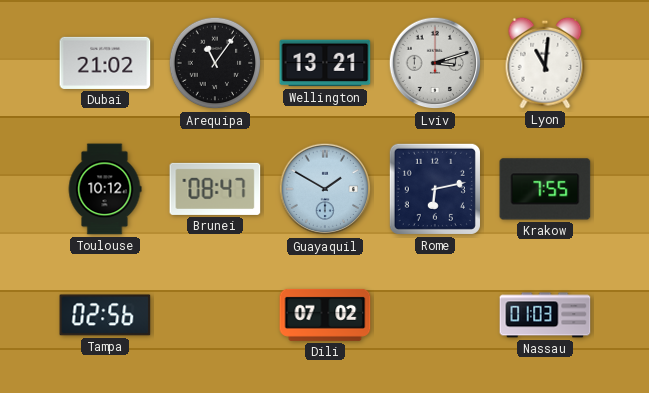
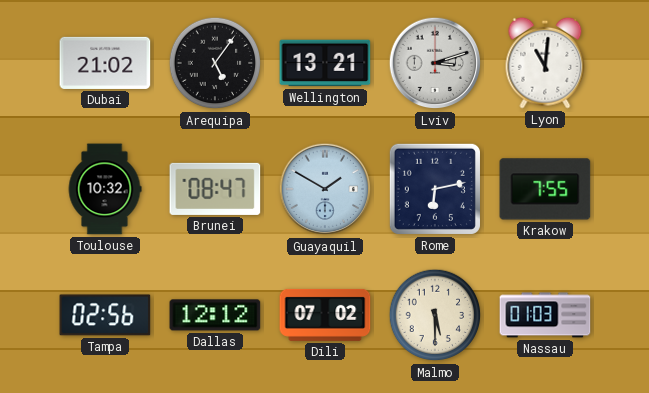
Arequipa: 11:06 -> 5:06
Toulouse: 10:12 -> 10:32
Dallas: none -> 12:12
Malmo: none -> 5:30
